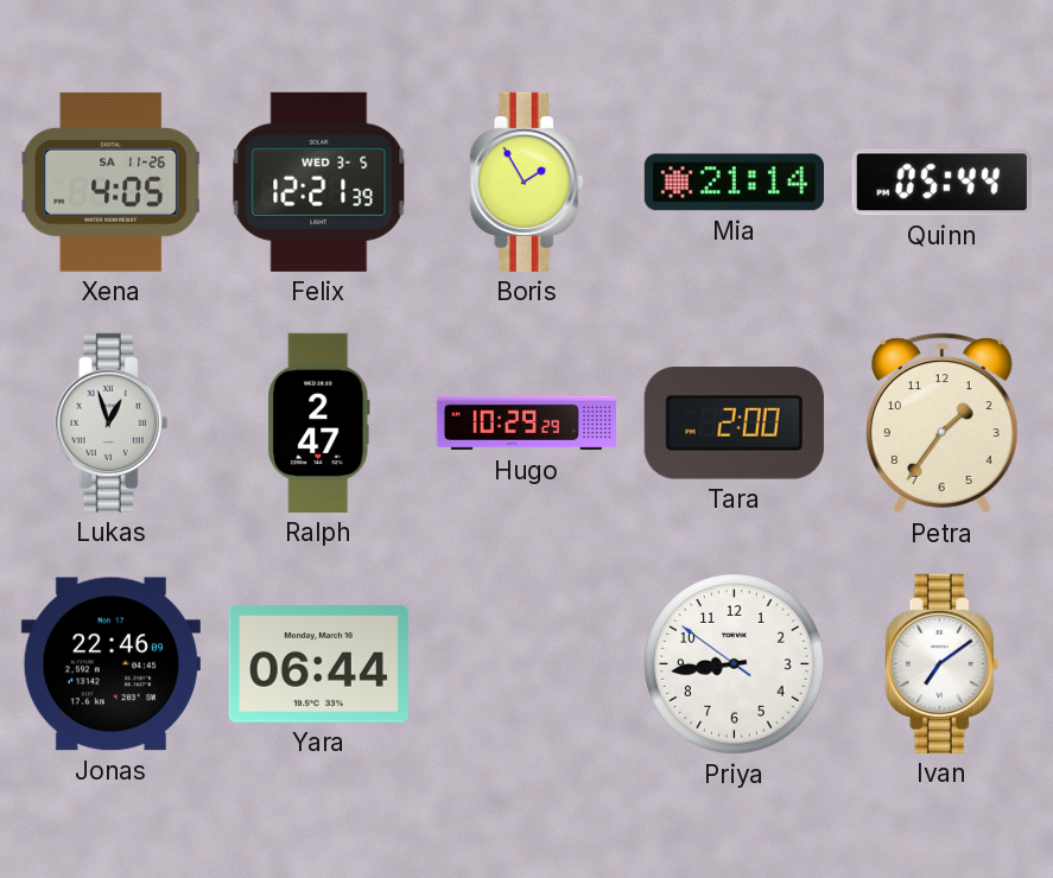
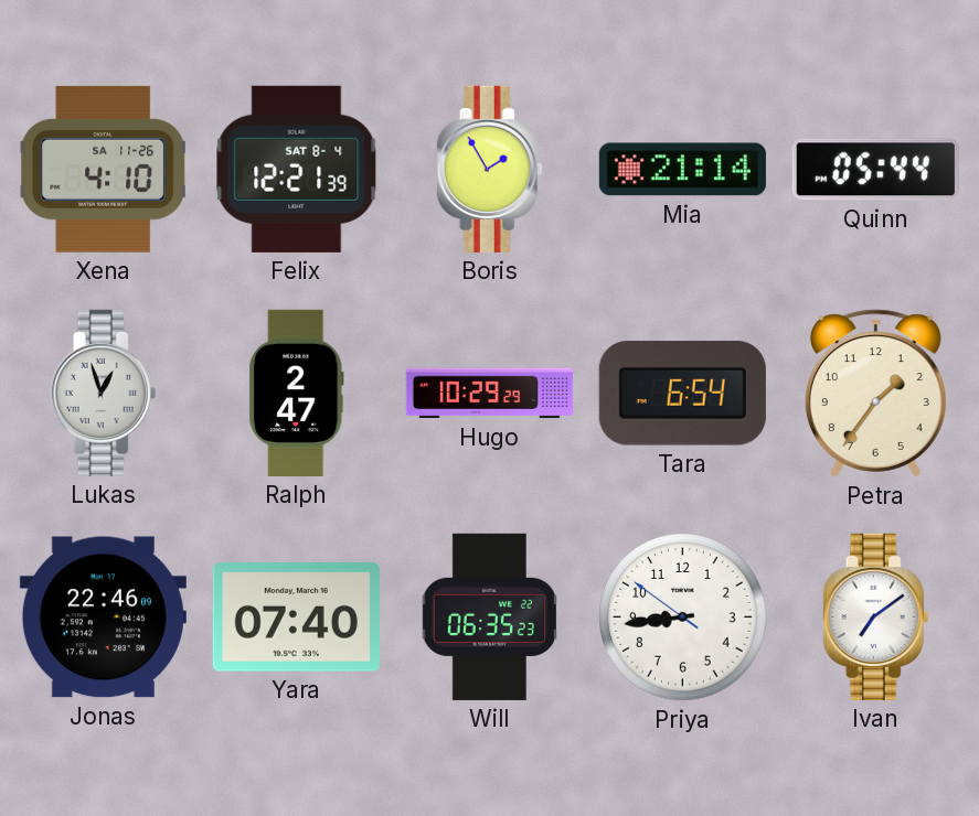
Xena: 4:05 -> 4:10
Felix date: WED 3-5 -> SAT 8-4
Tara: 2:00 -> 6:54
Yara: 06:44 -> 07:40
Will: none -> 06:35
